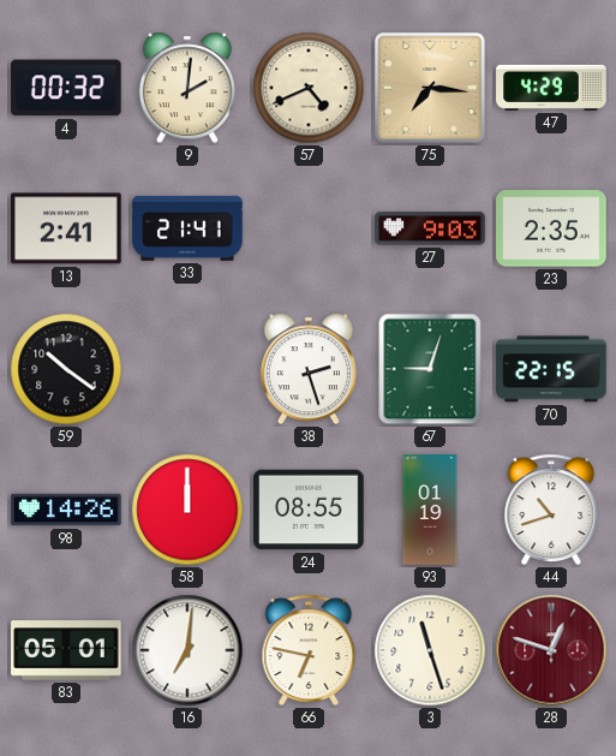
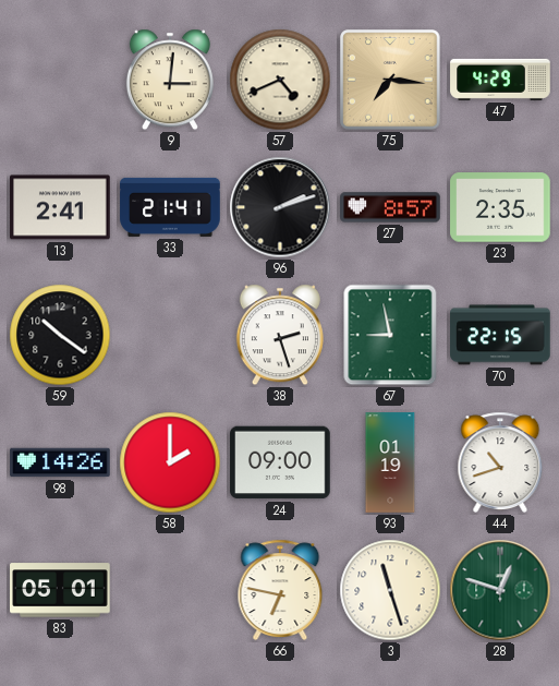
4: 00:32 -> none
9: 2:01 -> 3:01
96: none -> 2:12
27: 9:03 -> 8:57
67: 9:03 -> 8:58
58: 12:00 -> 2:00
24: 08:55 -> 09:00
16: 7:01 -> none
28 dial: burgundy -> green
